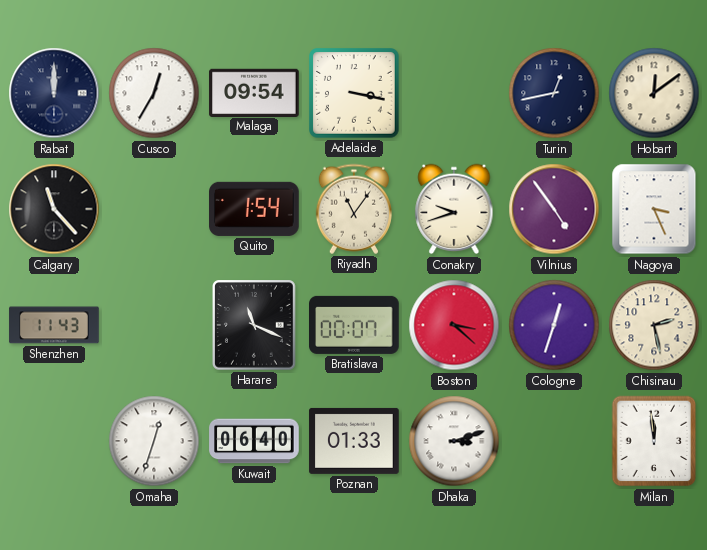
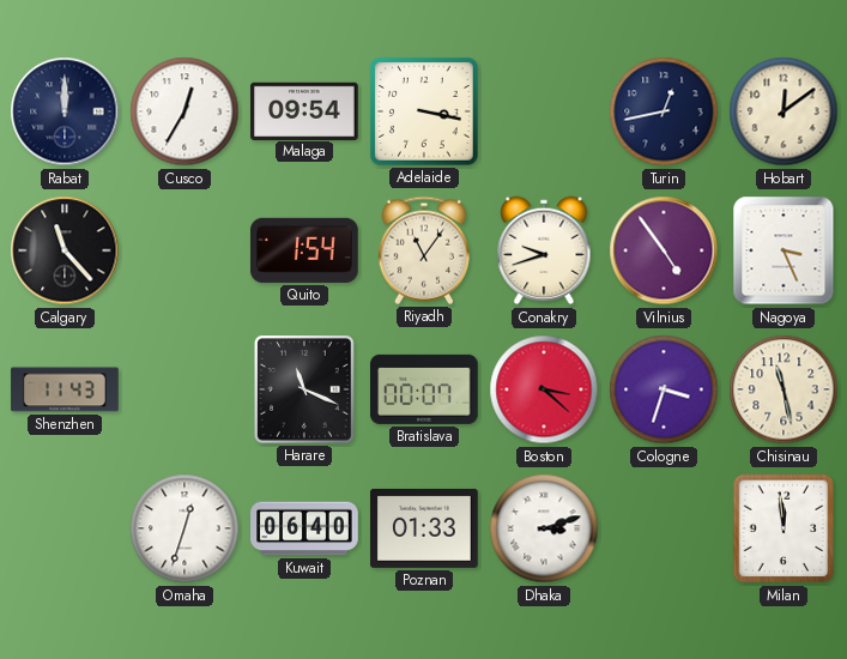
Cologne: 12:33 -> 3:33
Chisinau: 2:28 -> 11:28
